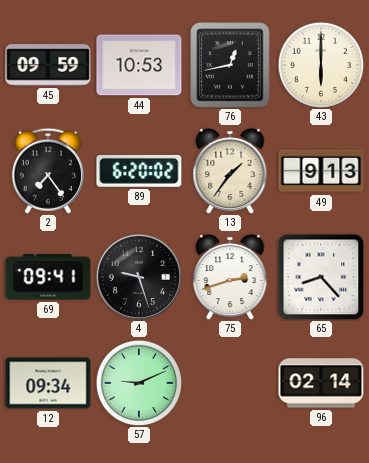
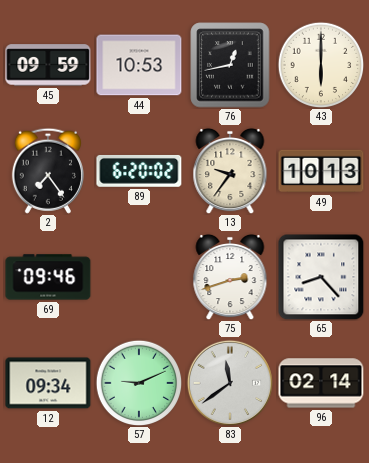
13: 1:36 -> 9:36
49: 9:13 -> 10:13
69: 09:41 -> 09:46
4: 9:27 -> none
83: none -> 11:39
